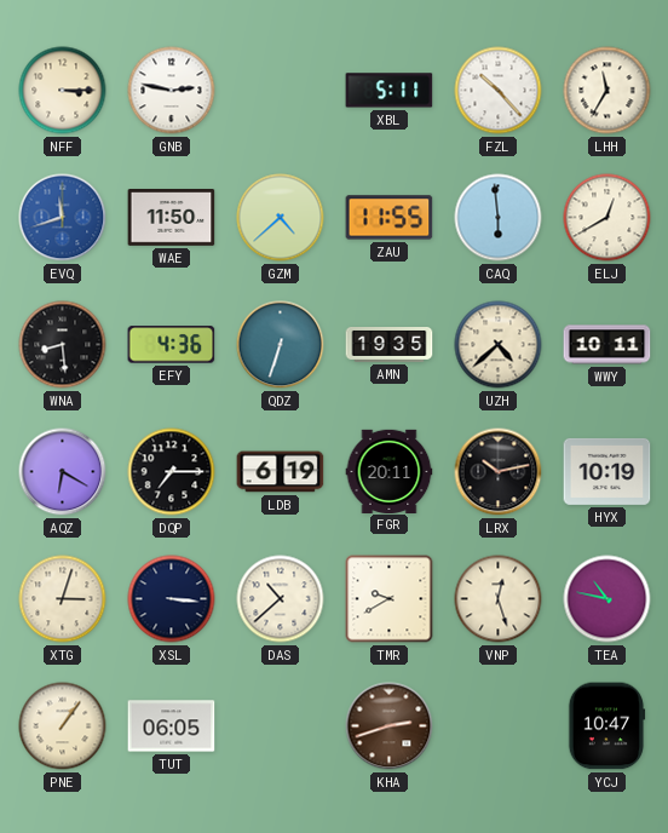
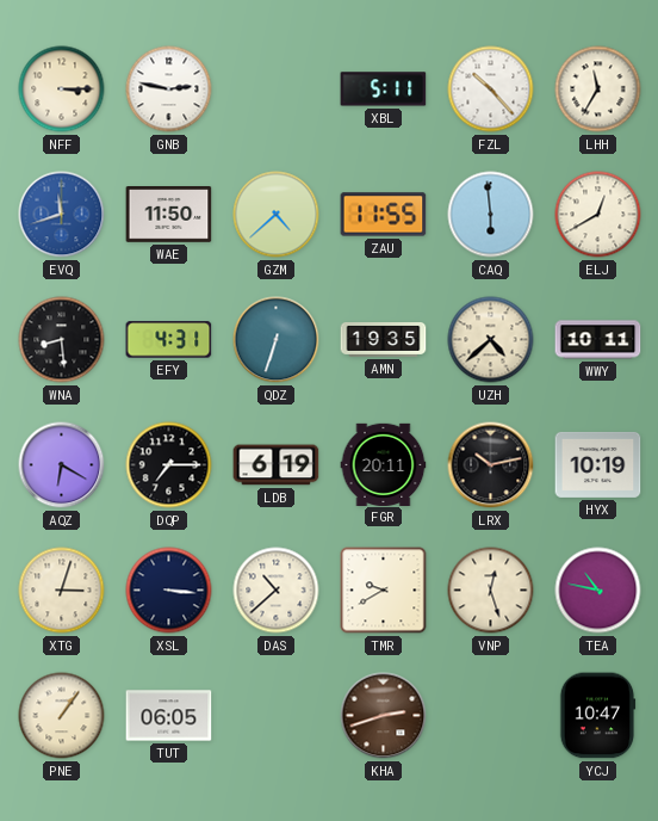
EFY: 4:36 -> 4:31
